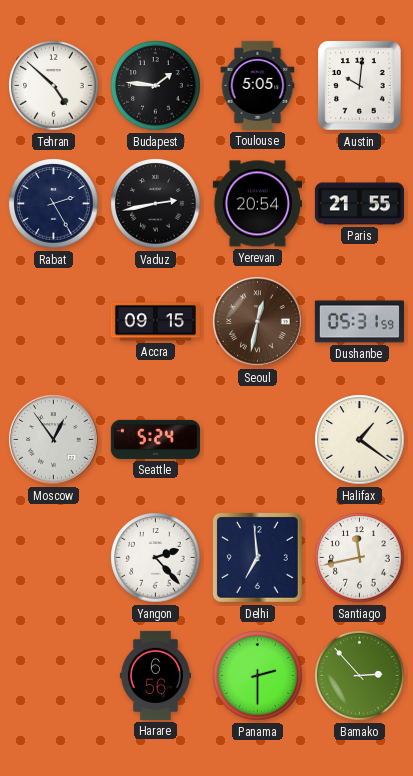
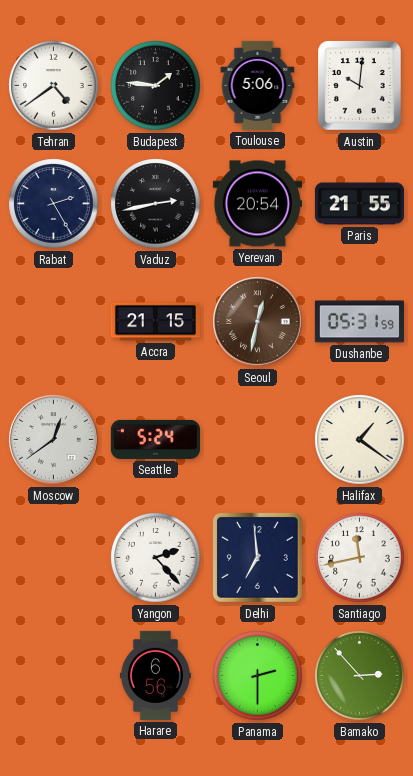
Tehran: 4:52 -> 4:39
Toulouse: 5:05 -> 5:06
Accra: 09:15 -> 21:15
Moscow: 12:54 -> 12:39
